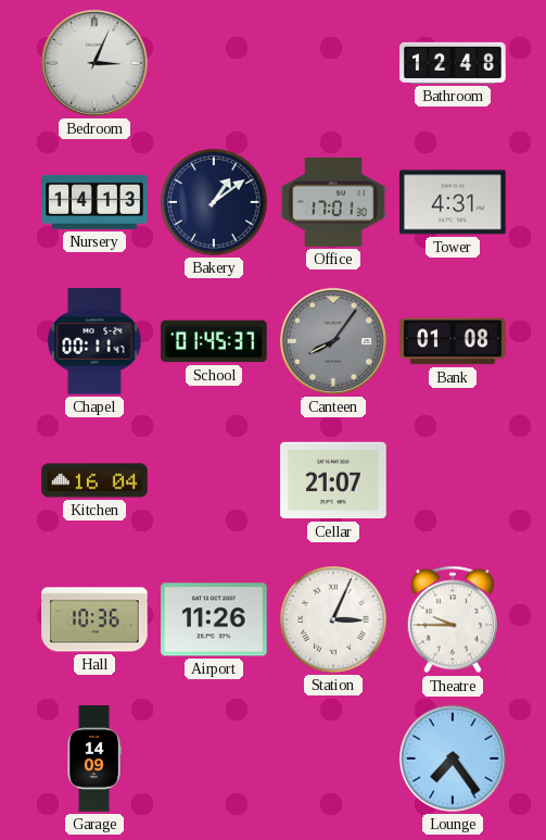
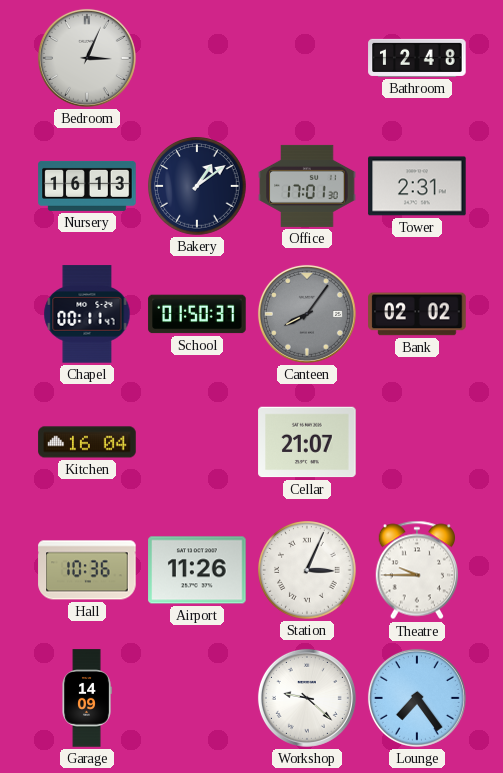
Nursery: 14:13 -> 16:13
Tower: 4:31 -> 2:31
School: 01:45 -> 01:50
Bank: 01:08 -> 02:02
Workshop: none -> 9:22
